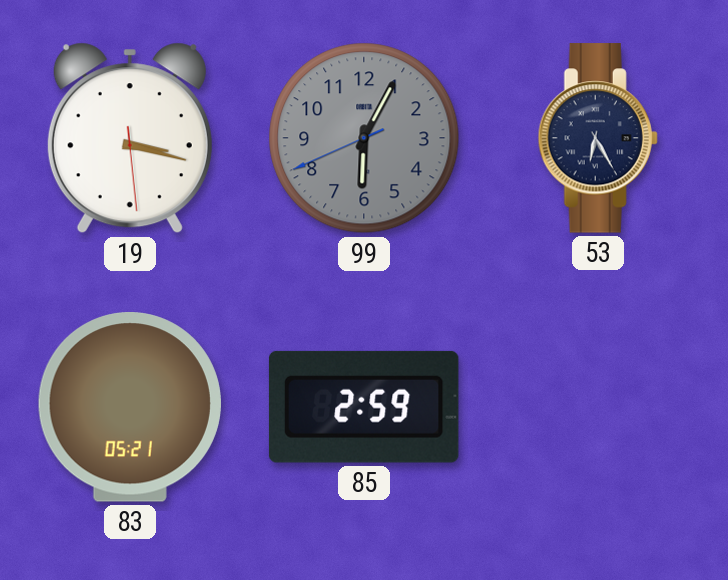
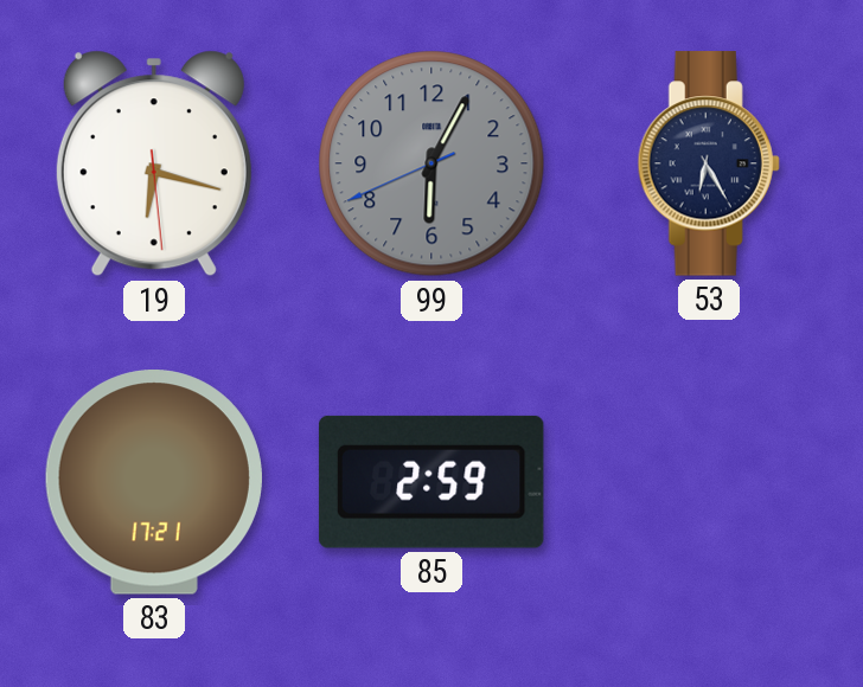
19: 3:17 -> 6:17
83: 05:21 -> 17:21
